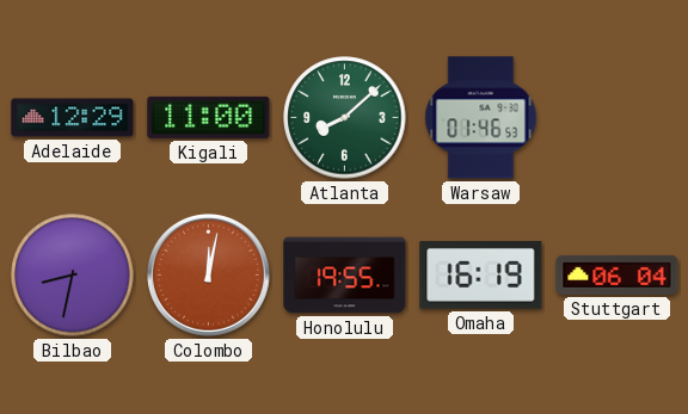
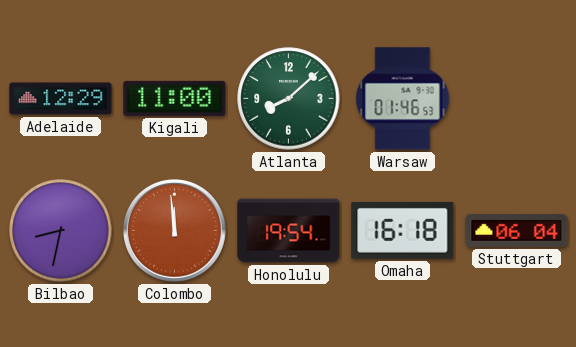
Colombo: 12:02 -> 11:59
Honolulu: 19:55 -> 19:54
Omaha: 16:19 -> 16:18
